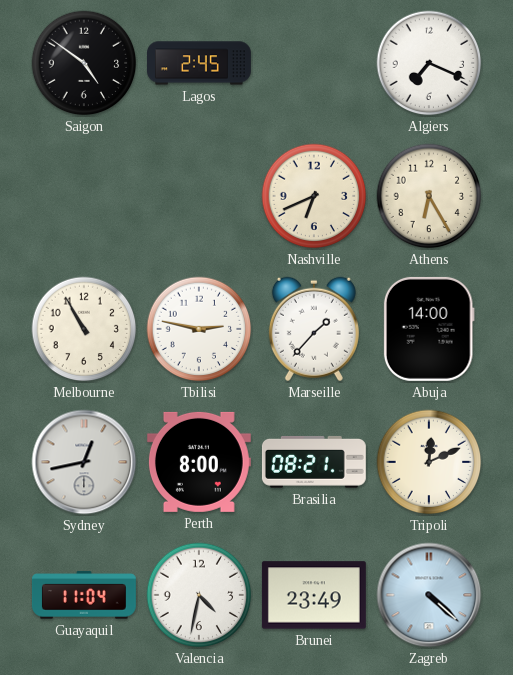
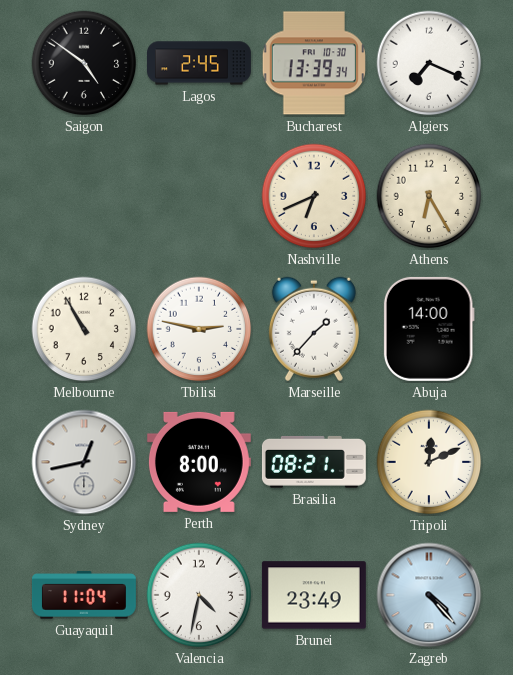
Bucharest: none -> 13:39
Zagreb: 4:22 -> 4:23
